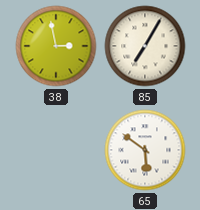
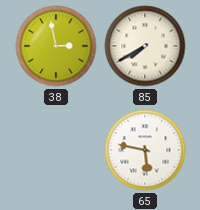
85: 7:05 -> 7:40
65: 5:51 -> 5:47
